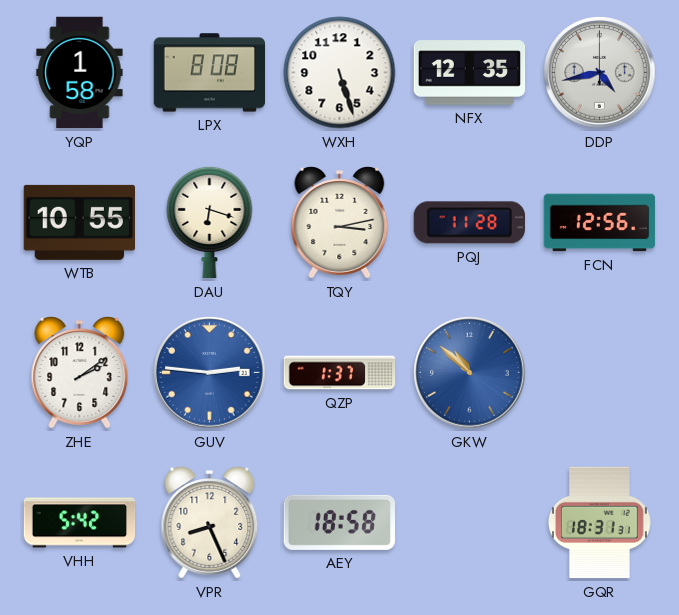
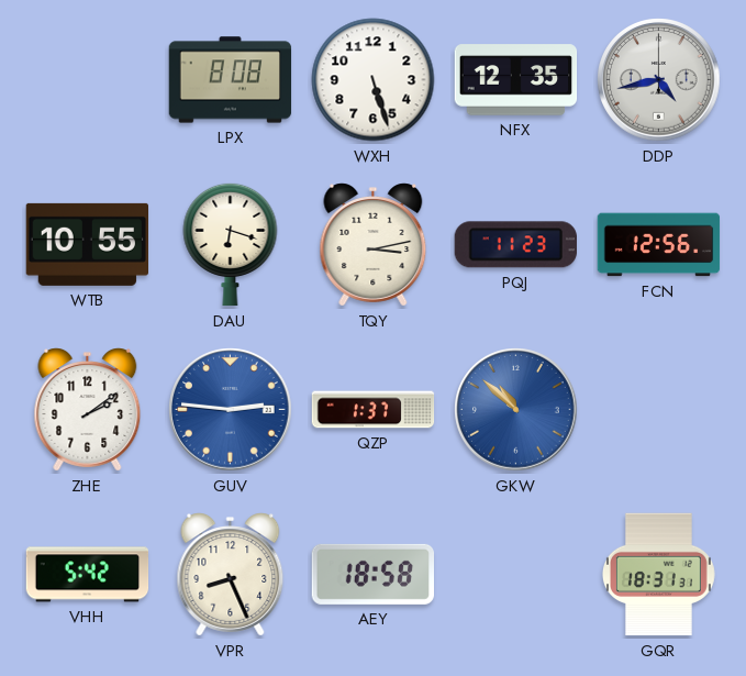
YQP: 1:58 -> none
PQJ: 11:28 -> 11:23
